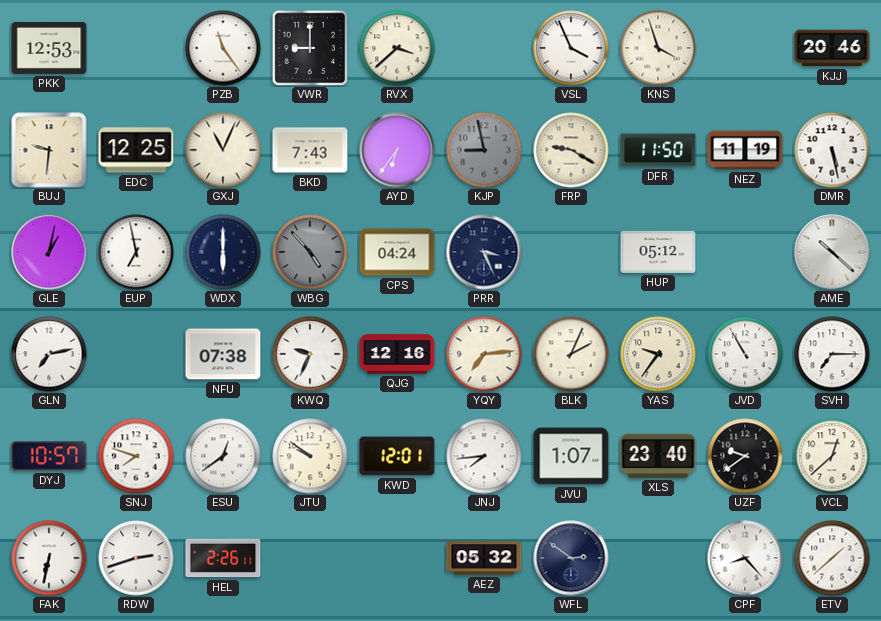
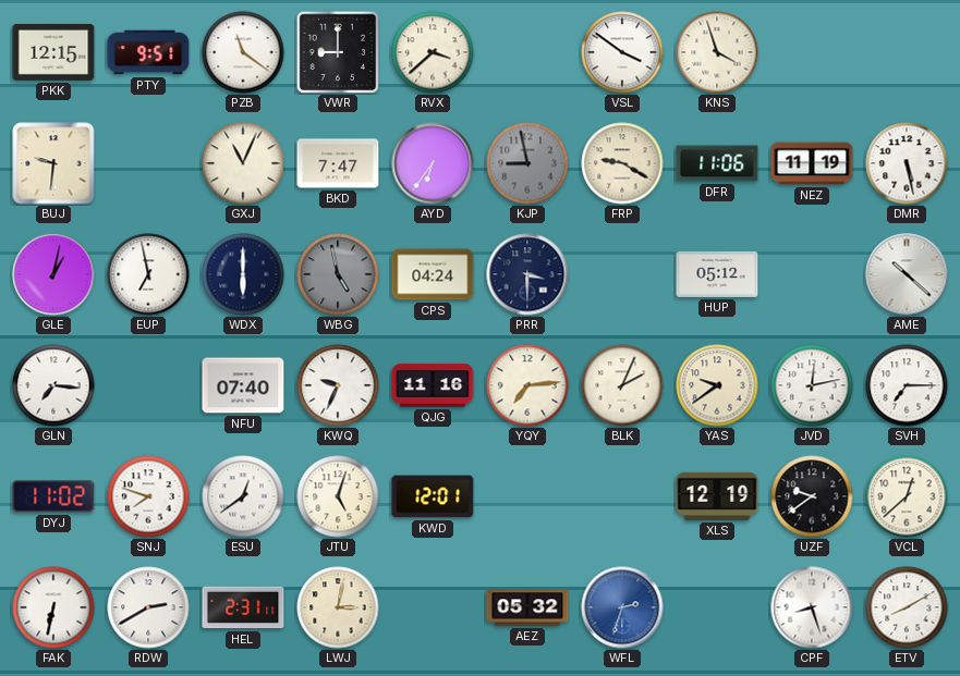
PKK: 12:53 -> 12:15
PTY: none -> 9:51
PZB: 11:24 -> 11:21
VSL: 3:56 -> 3:51
KJJ: 20:46 -> none
EDC: 12:25 -> none
BKD: 7:43 -> 7:47
DFR: 11:50 -> 11:06
WBG: 4:53 -> 4:58
PRR: 3:26 -> 3:30
GLN: 7:13 -> 7:16
NFU: 07:38 -> 07:40
QJG: 12:16 -> 11:16
YAS: 9:36 -> 9:39
JVD: 10:55 -> 12:13
DYJ: 10:57 -> 11:02
JTU: 9:51 -> 5:03
JNJ: 7:44 -> none
JVU: 1:07 -> none
XLS: 23:40 -> 12:19
RDW: 2:42 -> 2:40
HEL: 2:26 -> 2:31
LWJ: none -> 3:02
WFL: 2:51 -> 2:33
WFL dial: navy -> blue
CPF: 8:23 -> 8:27
ETV: 1:38 -> 8:10
